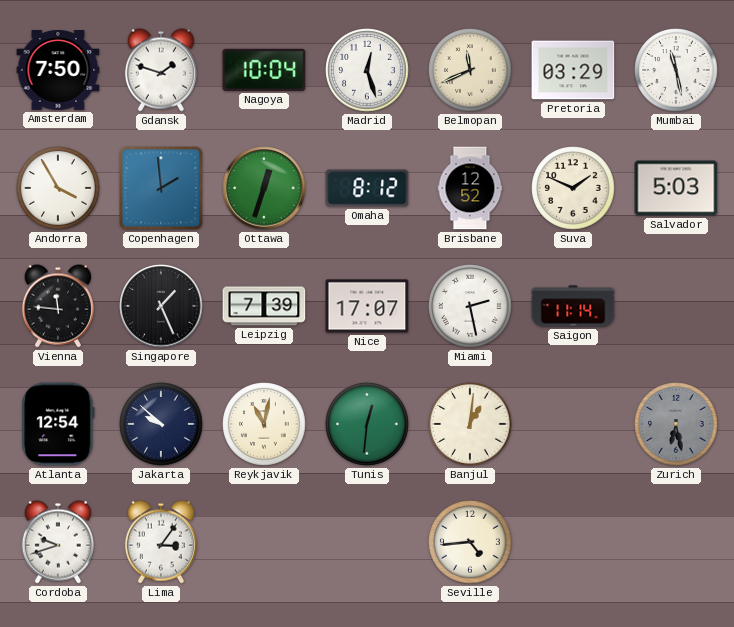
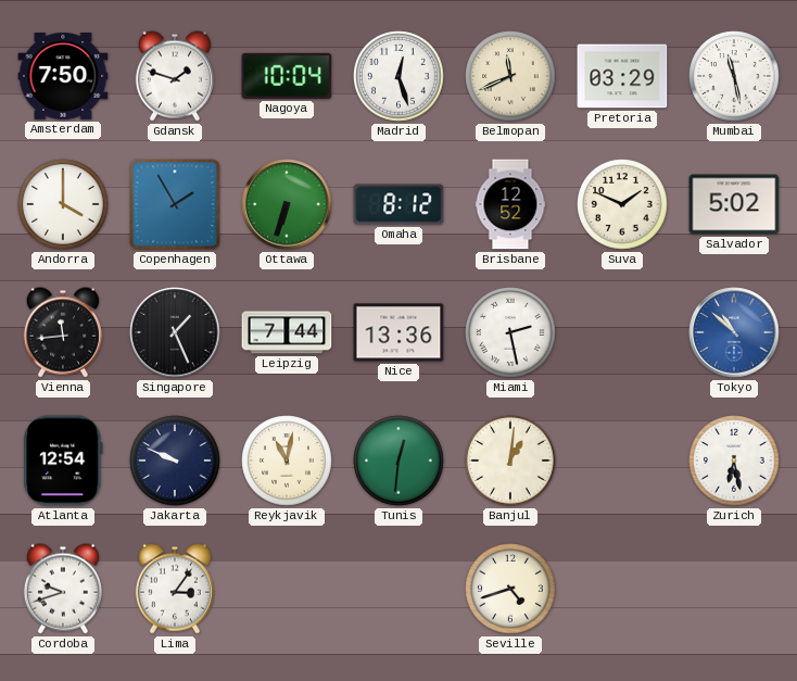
Andorra: 3:55 -> 4:00
Copenhagen: 1:59 -> 1:55
Ottawa: 12:33 -> 6:33
Salvador: 5:03 -> 5:02
Vienna: 11:46 -> 11:44
Leipzig: 7:39 -> 7:44
Nice: 17:07 -> 13:36
Saigon: 11:14 -> none
Tokyo: none -> 10:52
Jakarta: 9:52 -> 9:49
Zurich dial: grey -> white
Seville: 4:44 -> 4:42
